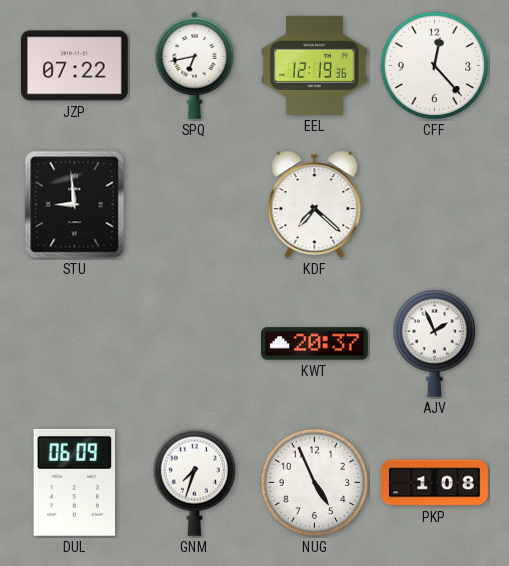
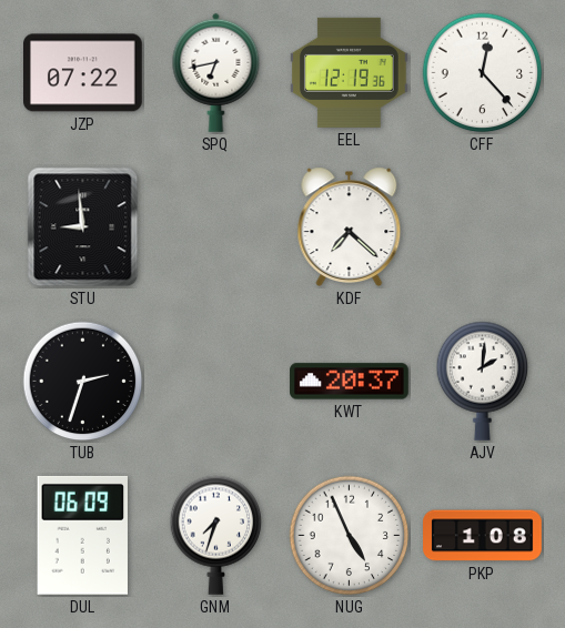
TUB: none -> 2:33
AJV: 1:56 -> 2:01
